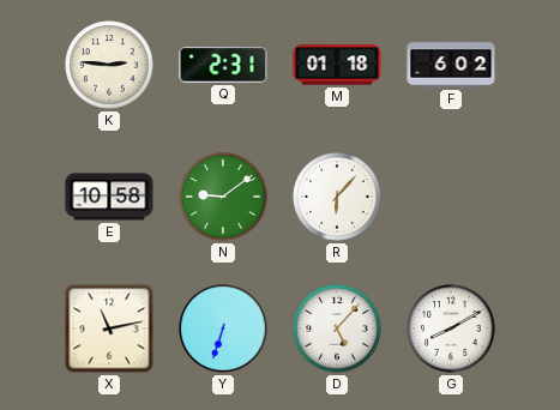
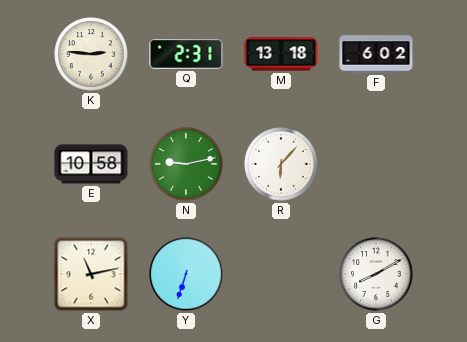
M: 01:18 -> 13:18
N: 9:09 -> 9:13
D: 5:07 -> none
